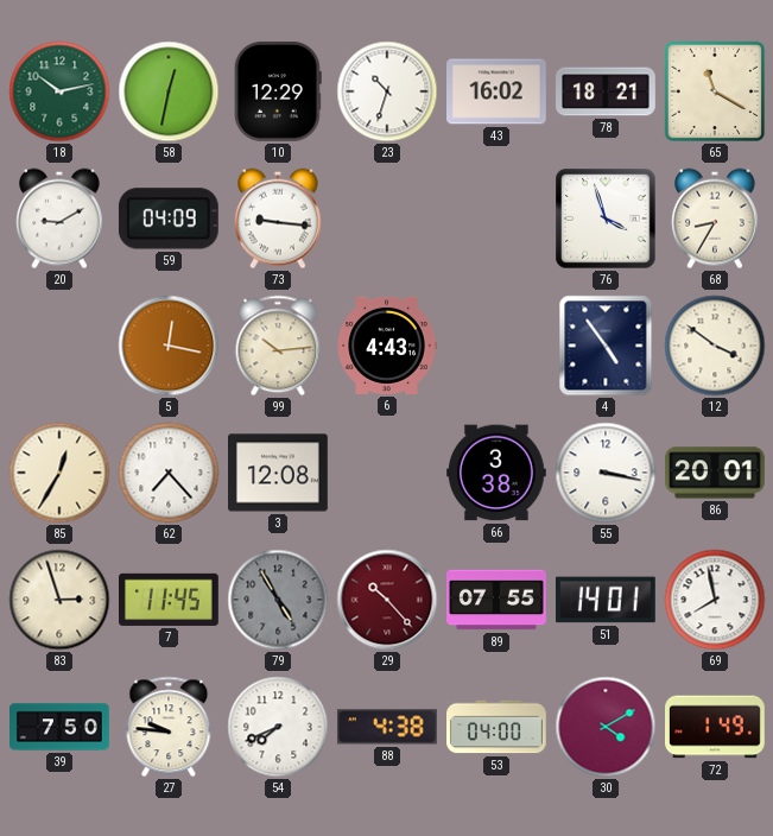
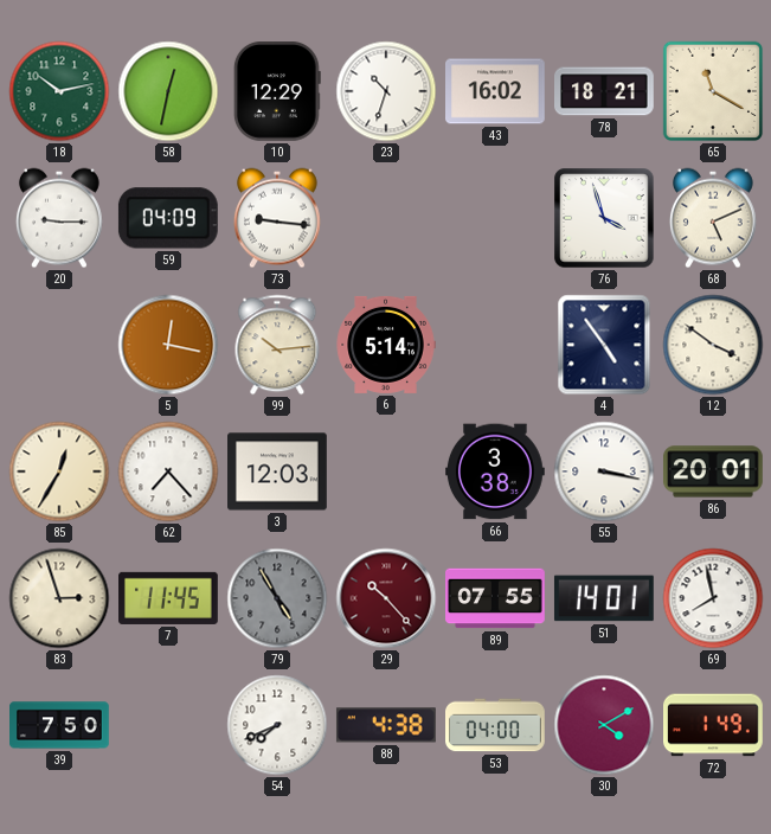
20: 9:10 -> 9:15
68: 8:35 -> 5:11
6: 4:43 -> 5:14
3: 12:08 -> 12:03
27: 9:46 -> none
